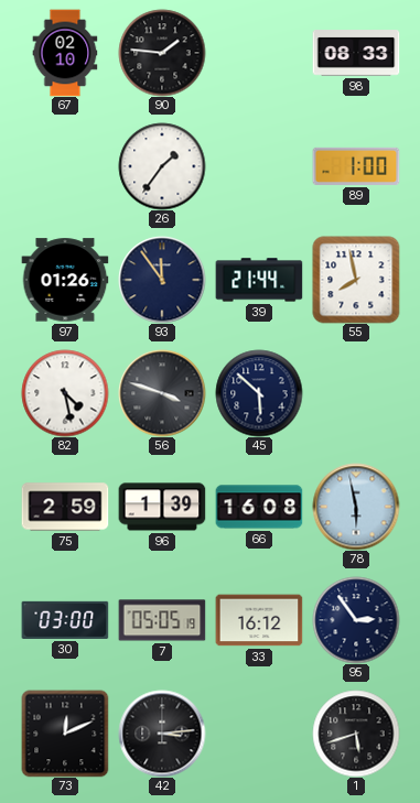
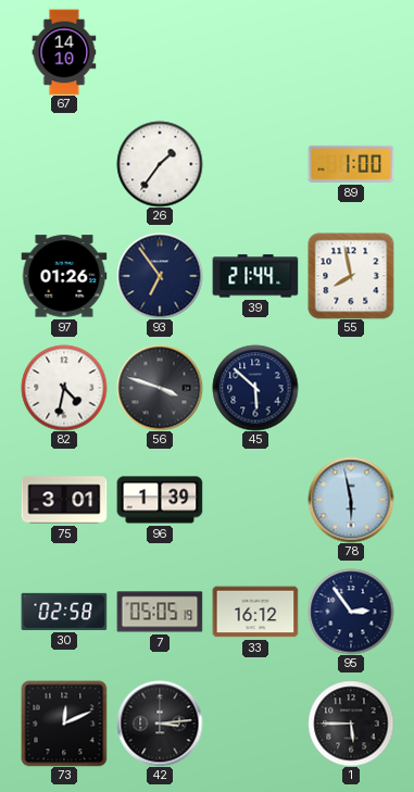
67: 02:10 -> 14:10
90: 1:46 -> none
98: 08:33 -> none
93: 11:54 -> 6:54
82: 4:28 -> 4:32
75: 2:59 -> 3:01
66: 16:08 -> none
30: 03:00 -> 02:58
1: 5:42 -> 5:45
